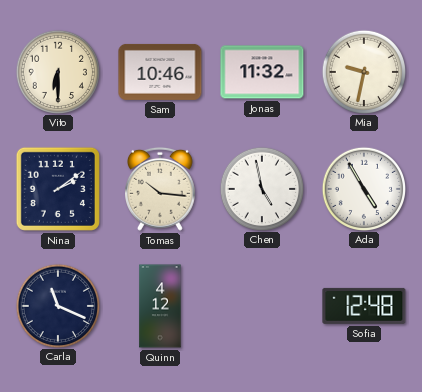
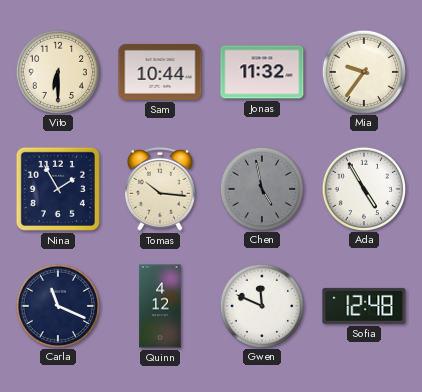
Sam: 10:46 -> 10:44
Mia: 9:32 -> 9:36
Nina: 2:09 -> 1:55
Chen dial: white -> grey
Gwen: none -> 11:49
